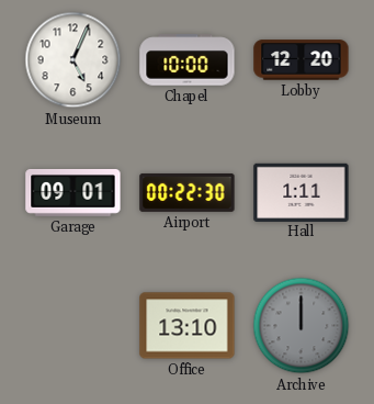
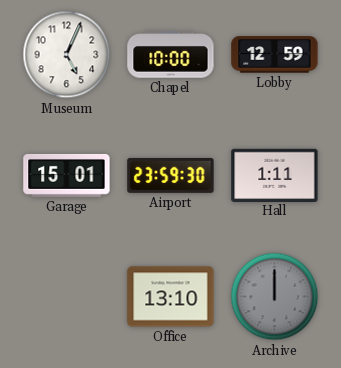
Lobby: 12:20 -> 12:59
Garage: 09:01 -> 15:01
Airport: 00:22 -> 23:59
